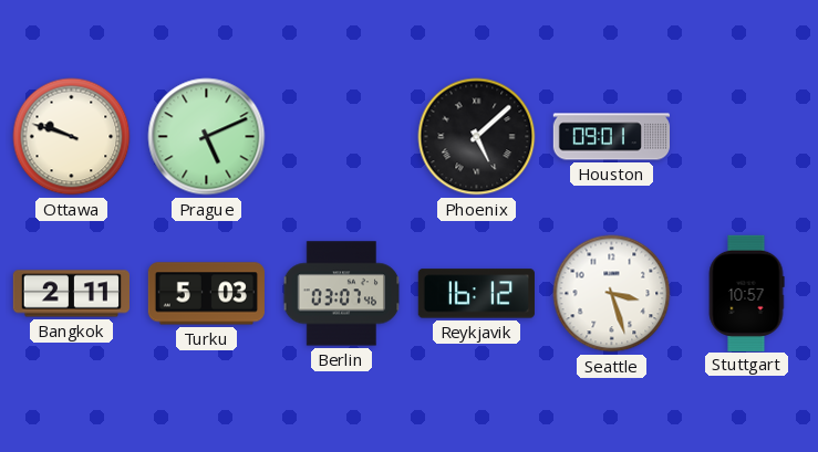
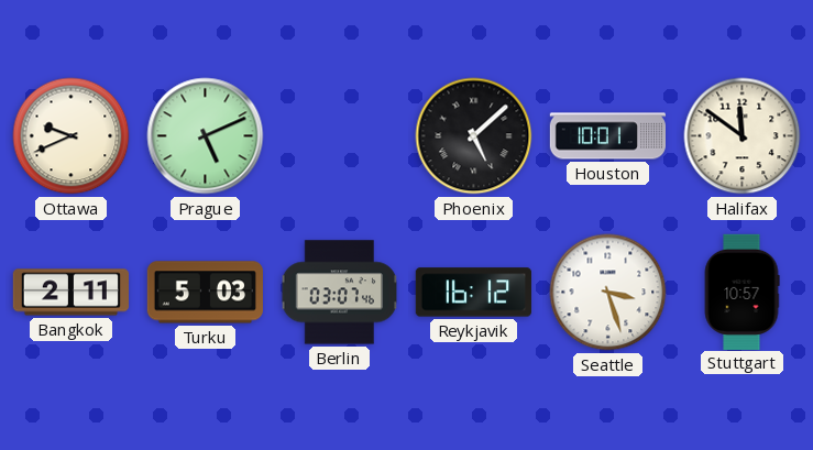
Ottawa: 9:48 -> 9:41
Houston: 09:01 -> 10:01
Halifax: none -> 11:51
